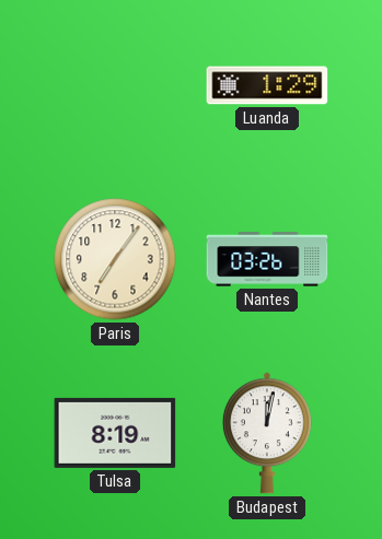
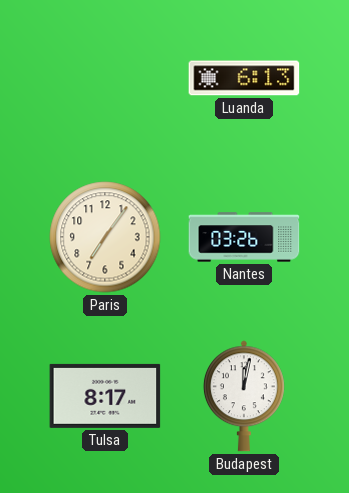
Luanda: 1:29 -> 6:13
Tulsa: 8:19 -> 8:17
